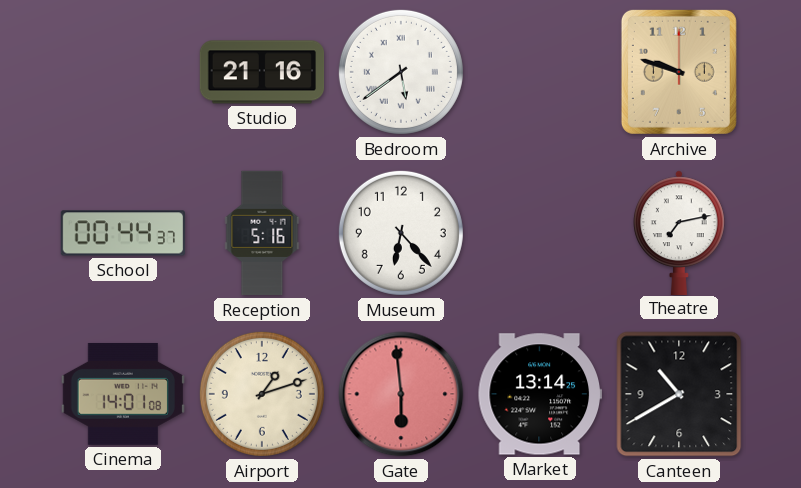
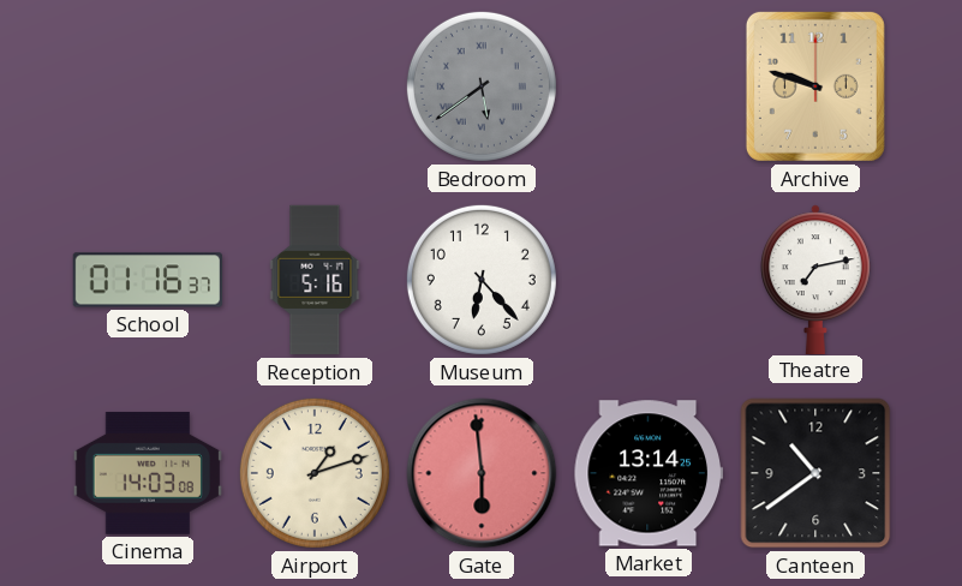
Studio: 21:16 -> none
Bedroom dial: white -> grey
School: 00:44 -> 01:16
Cinema: 14:01 -> 14:03
Canteen: 10:40 -> 10:39
